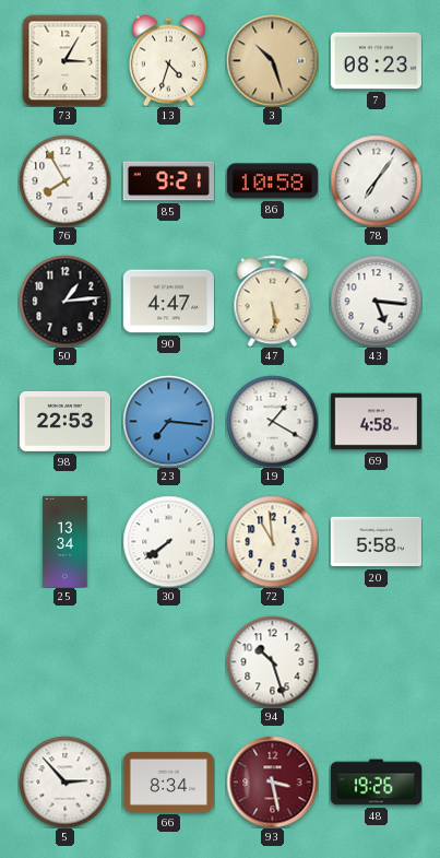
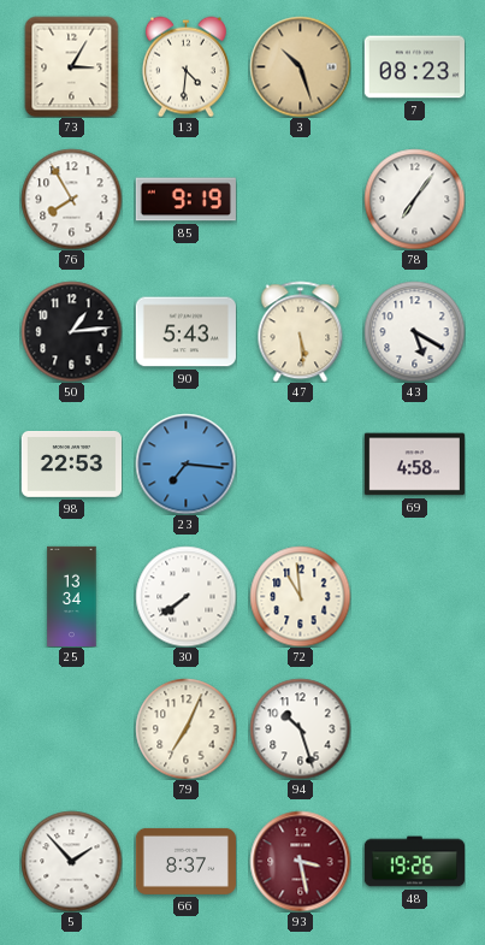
13: 4:33 -> 4:31
85: 9:21 -> 9:19
86: 10:58 -> none
90: 4:47 -> 5:43
43: 5:16 -> 5:20
19: 1:20 -> none
20: 5:58 -> none
79: none -> 7:04
5: 2:53 -> 1:53
66: 8:34 -> 8:37
